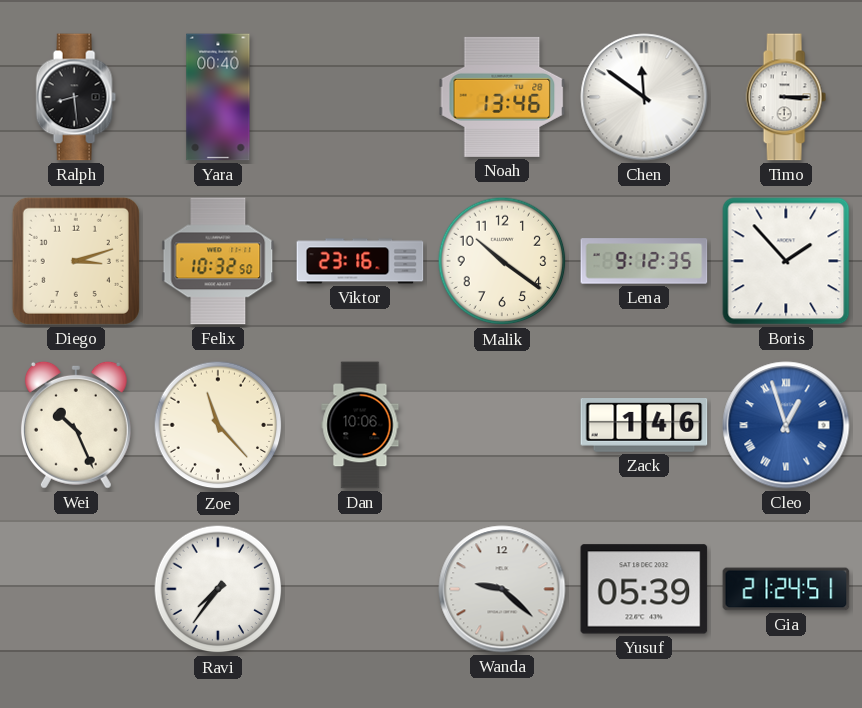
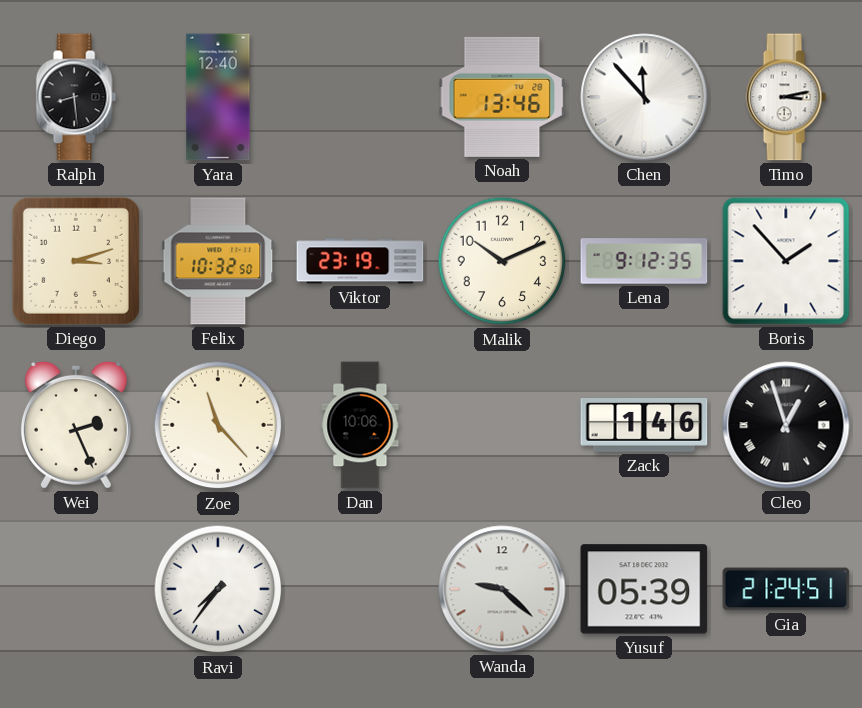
Yara: 00:40 -> 12:40
Chen: 11:51 -> 11:53
Timo: 3:15 -> 3:13
Viktor: 23:16 -> 23:19
Malik: 10:21 -> 10:11
Wei: 10:26 -> 2:26
Cleo dial: blue -> black
